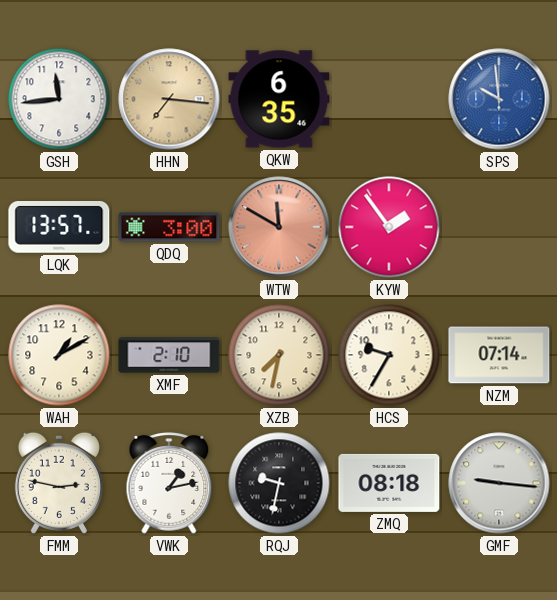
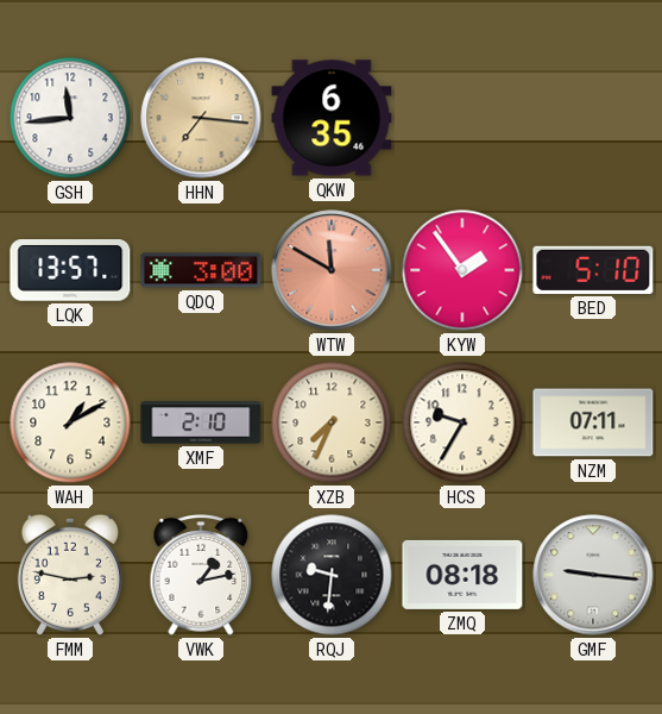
SPS: 9:59 -> none
BED: none -> 5:10
XZB: 7:32 -> 7:34
NZM: 07:14 -> 07:11
RQJ: 9:32 -> 9:31
